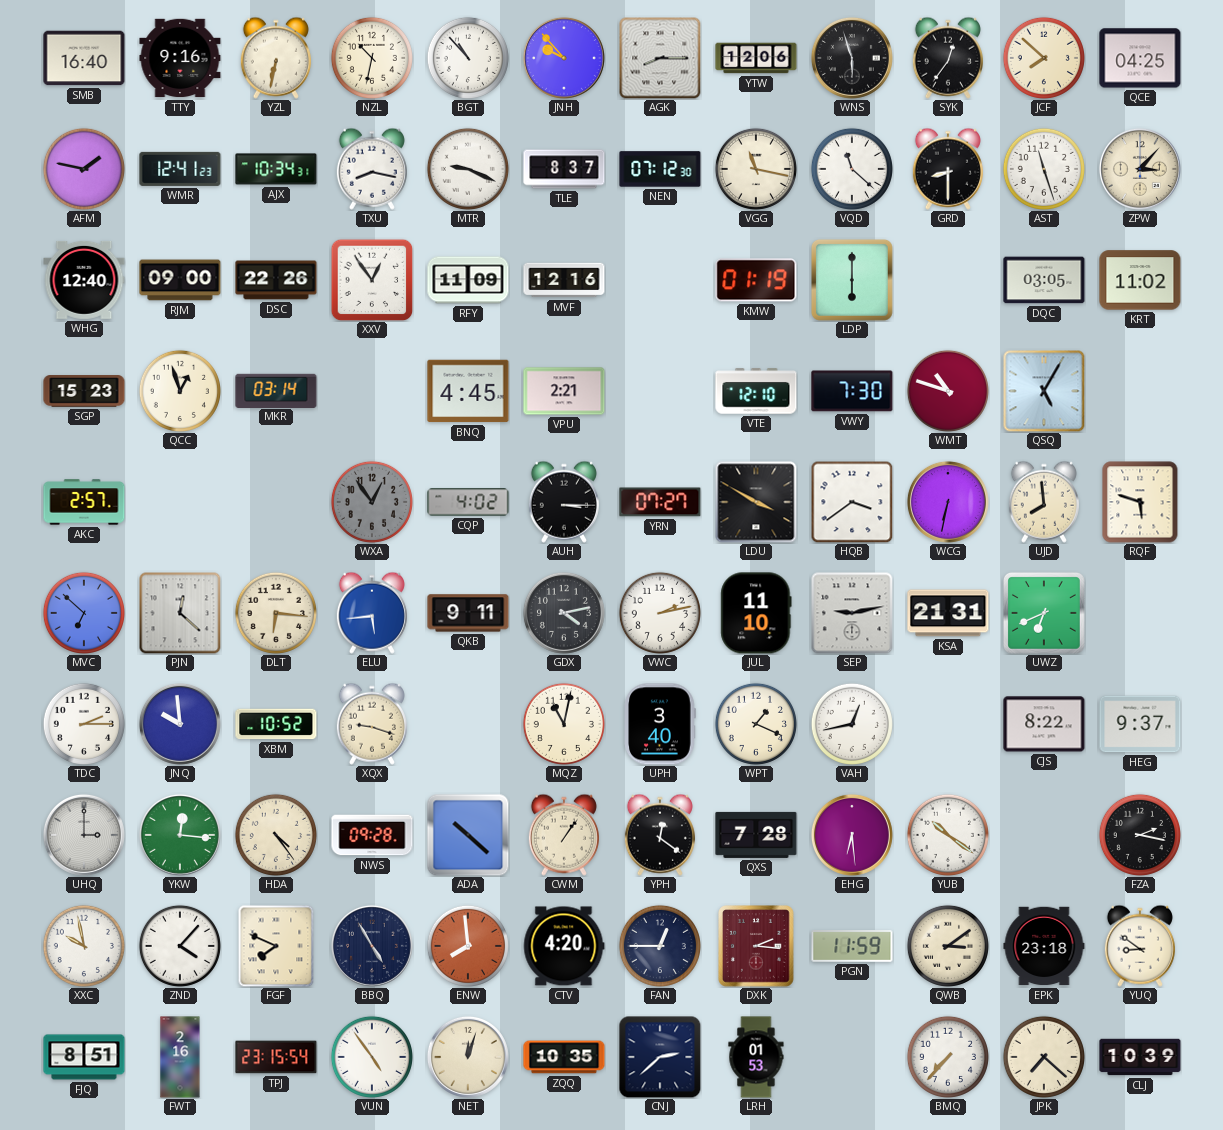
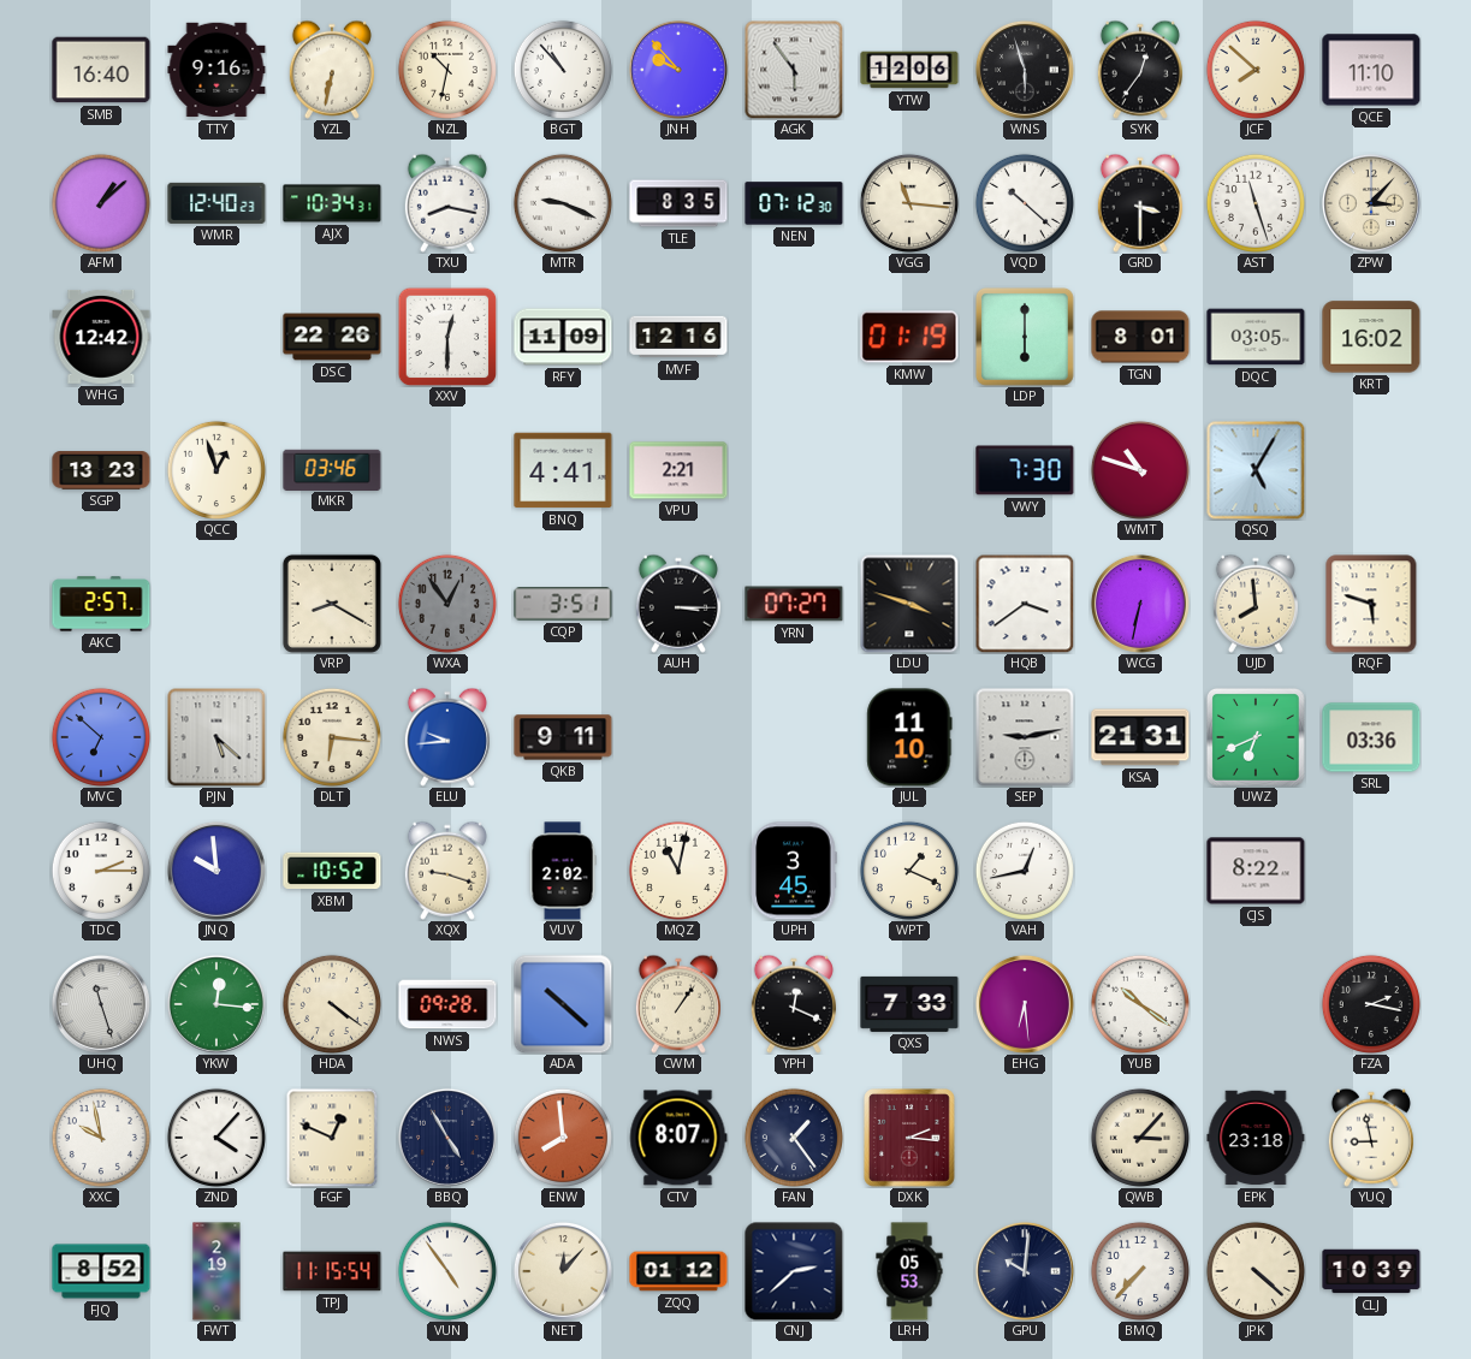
AGK: 8:15 -> 5:54
QCE: 04:25 -> 11:10
AFM: 1:47 -> 1:08
WMR: 12:41 -> 12:40
TLE: 8:37 -> 8:35
VGG: 11:17 -> 11:16
VQD: 11:22 -> 10:22
GRD: 8:30 -> 3:30
WHG: 12:40 -> 12:42
RJM: 09:00 -> none
XXV: 12:54 -> 12:30
TGN: none -> 8:01
KRT: 11:02 -> 16:02
SGP: 15:23 -> 13:23
MKR: 03:14 -> 03:46
BNQ: 4:45 -> 4:41
VTE: 12:10 -> none
VRP: none -> 8:20
CQP: 4:02 -> 3:51
LDU: 3:50 -> 3:48
PJN: 12:22 -> 5:22
ELU: 5:44 -> 9:44
GDX: 4:13 -> none
VWC: 2:13 -> none
SRL: none -> 03:36
VUV: none -> 2:02
UPH: 3:40 -> 3:45
HEG: 9:37 -> none
UHQ: 3:00 -> 11:27
HDA: 4:24 -> 4:21
YPH: 12:21 -> 12:19
QXS: 7:28 -> 7:33
FGF: 7:49 -> 12:49
CTV: 4:20 -> 8:07
FAN: 12:45 -> 1:24
PGN: 11:59 -> none
QWB: 3:09 -> 3:07
YUQ: 8:51 -> 8:58
FJQ: 8:51 -> 8:52
FWT: 2:16 -> 2:19
TPJ: 23:15 -> 11:15
NET: 12:03 -> 12:07
ZQQ: 10:35 -> 01:12
LRH: 01:53 -> 05:53
GPU: none -> 10:01
JPK: 7:22 -> 4:22
